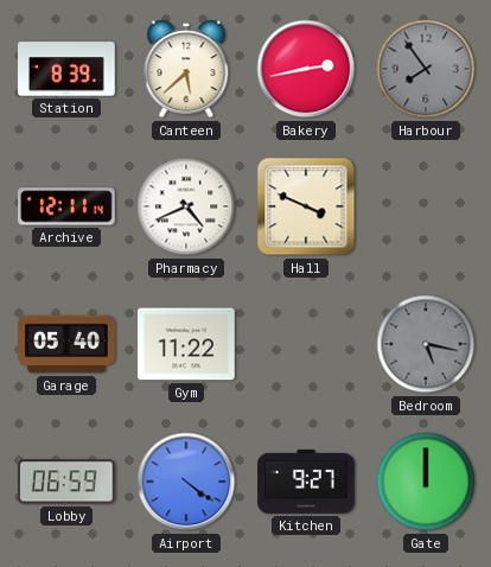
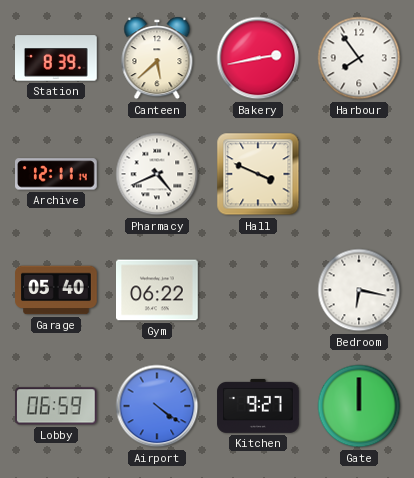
Harbour dial: grey -> white
Gym: 11:22 -> 06:22
Bedroom: 5:17 -> 6:17
Bedroom dial: grey -> white
